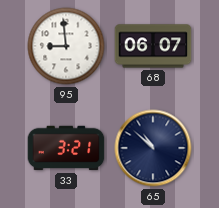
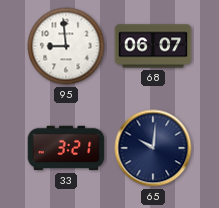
65: 10:52 -> 10:01
